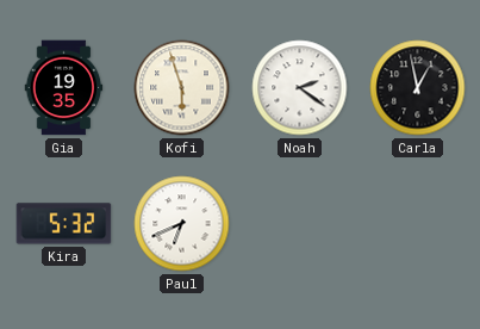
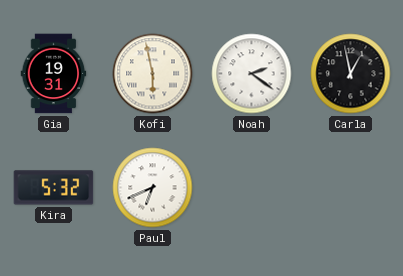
Gia: 19:35 -> 19:31
Kofi: 5:57 -> 5:58
